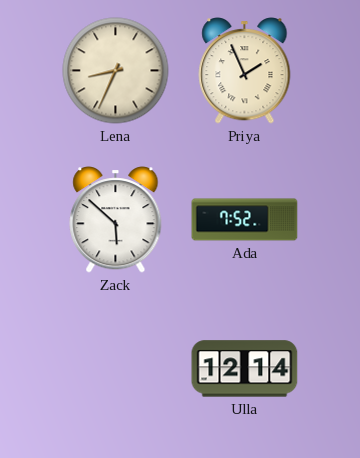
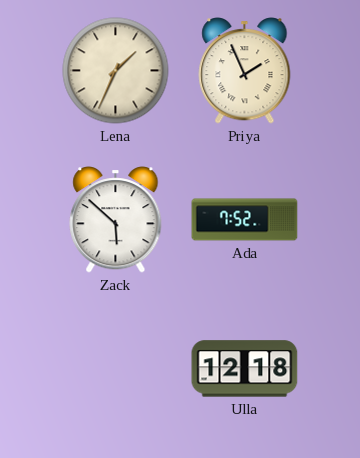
Lena: 8:34 -> 1:34
Ulla: 12:14 -> 12:18
